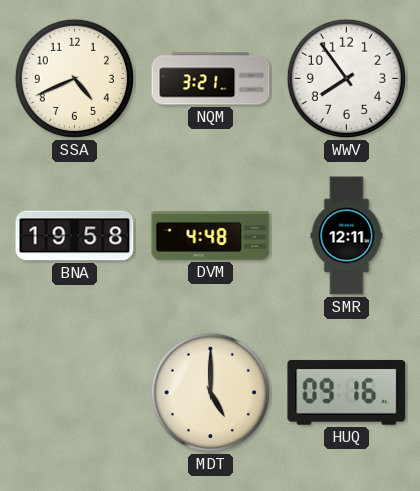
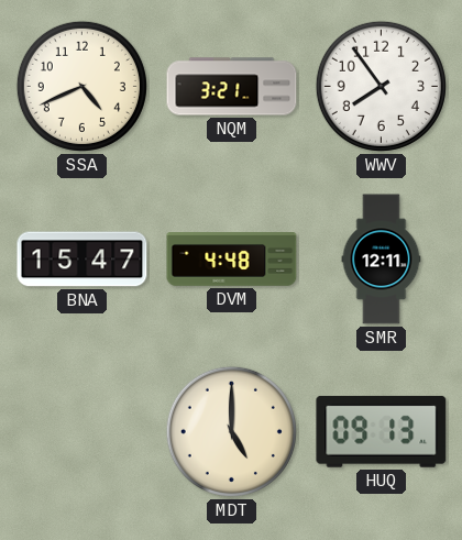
BNA: 19:58 -> 15:47
HUQ: 09:16 -> 09:13
